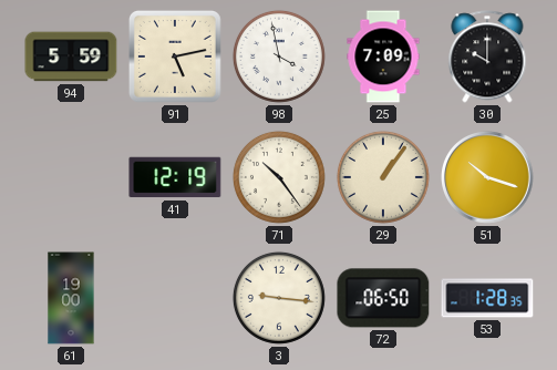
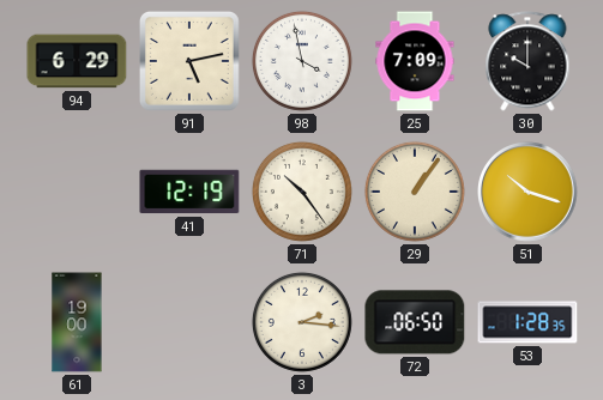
94: 5:59 -> 6:29
3: 9:16 -> 2:16
